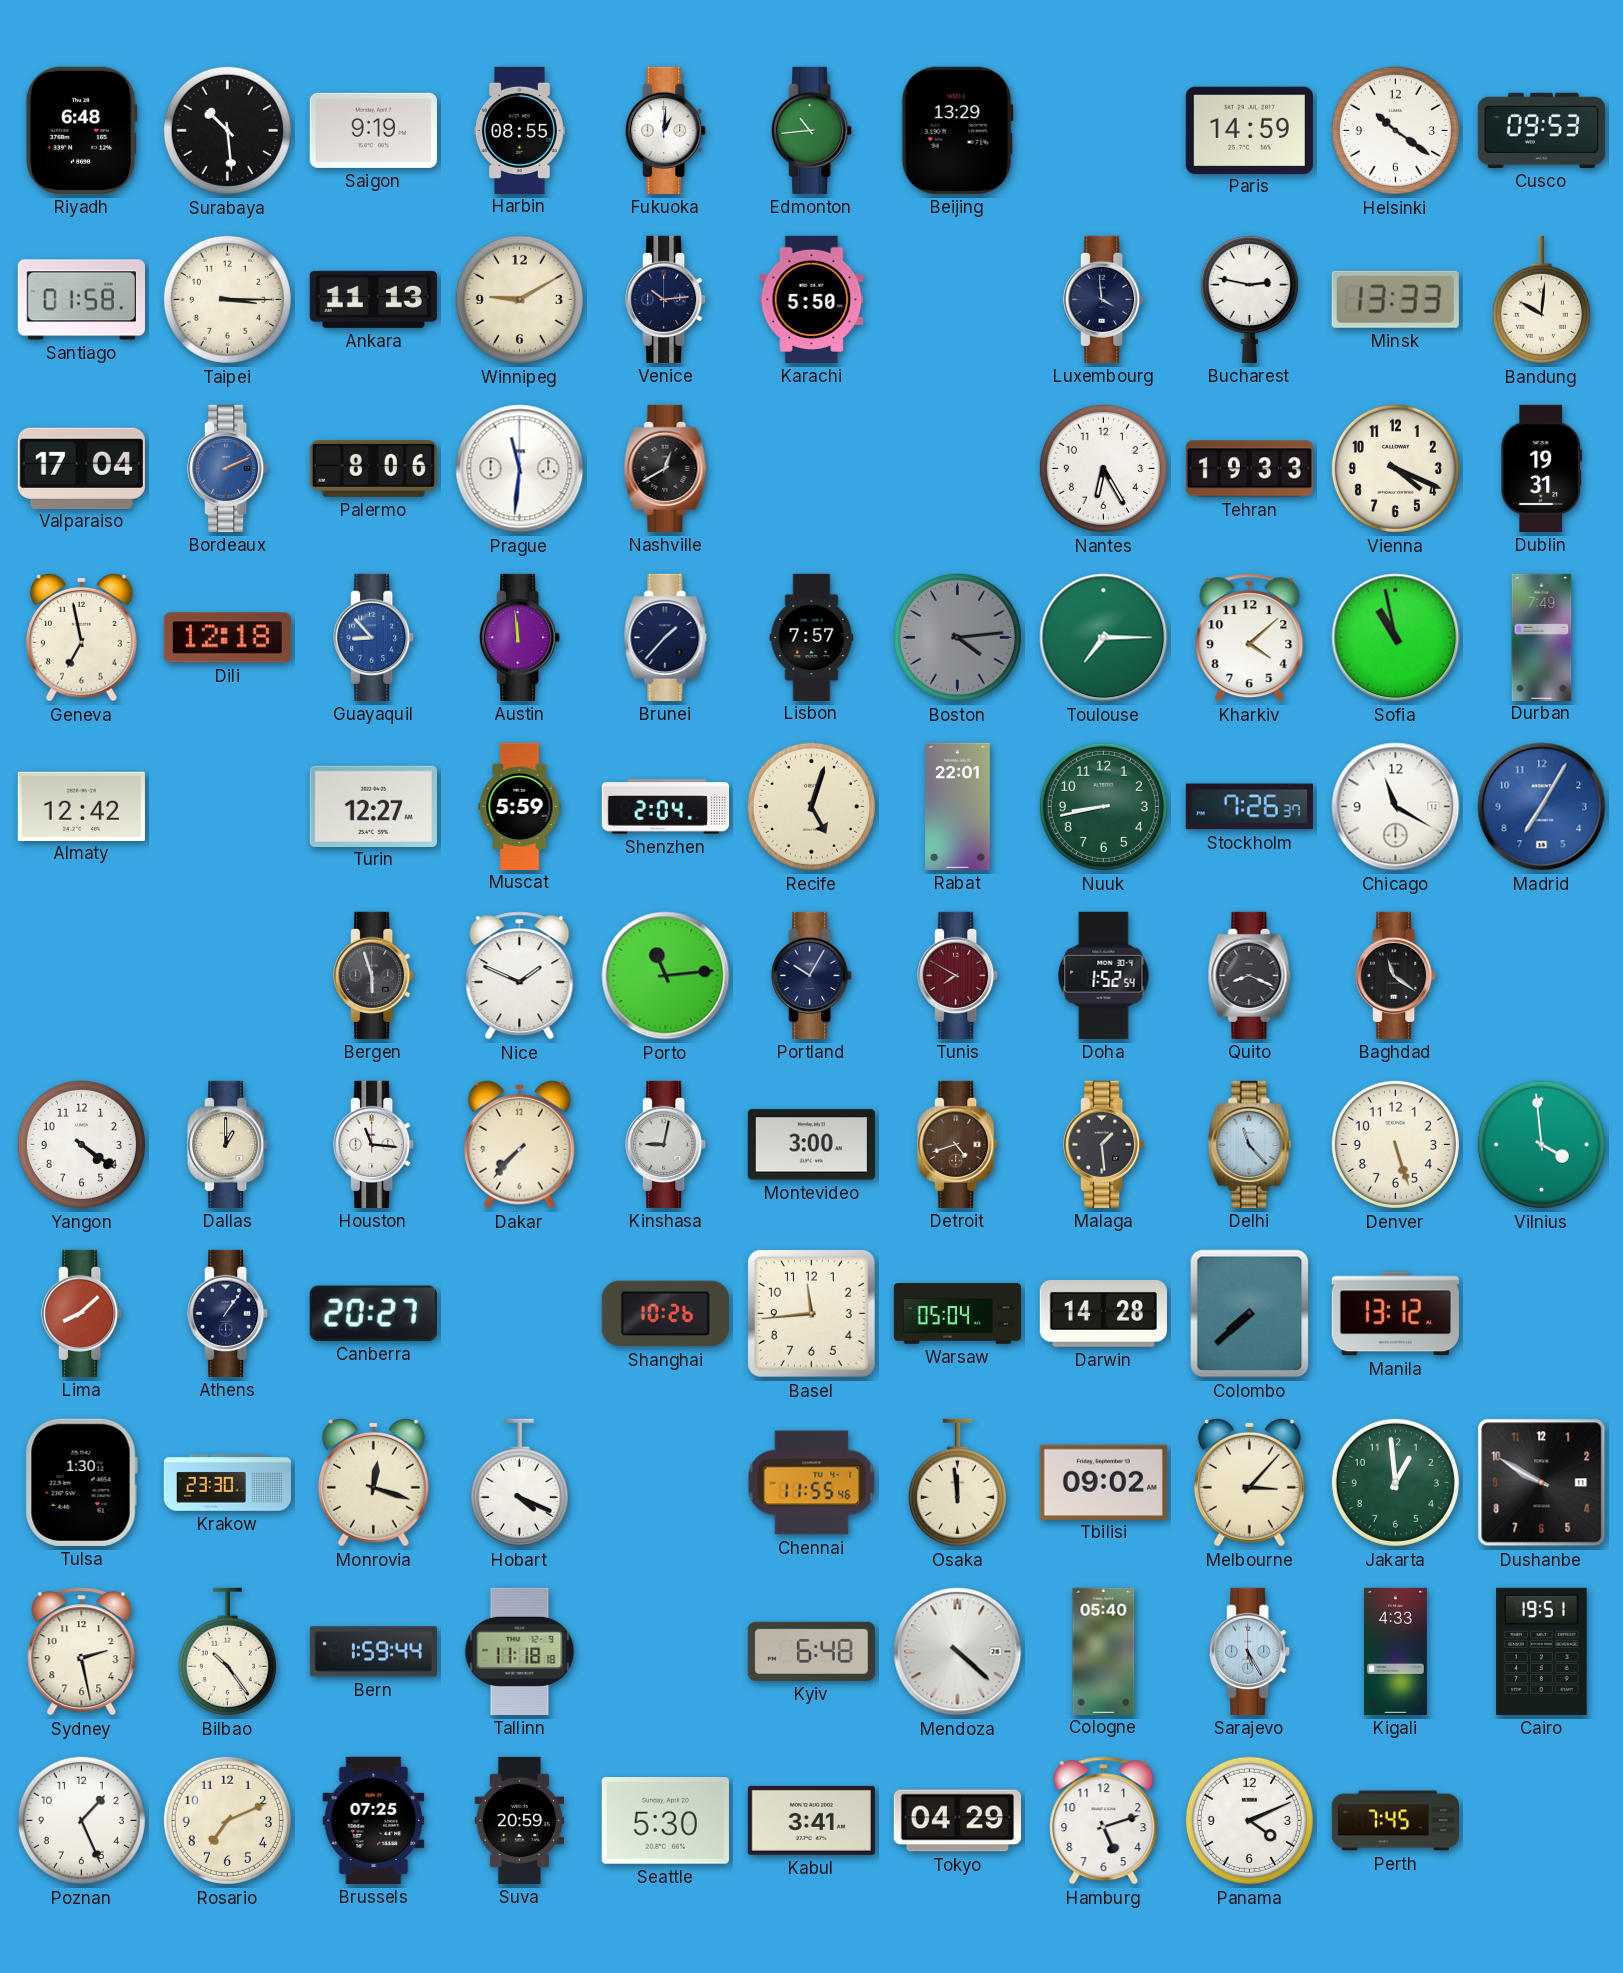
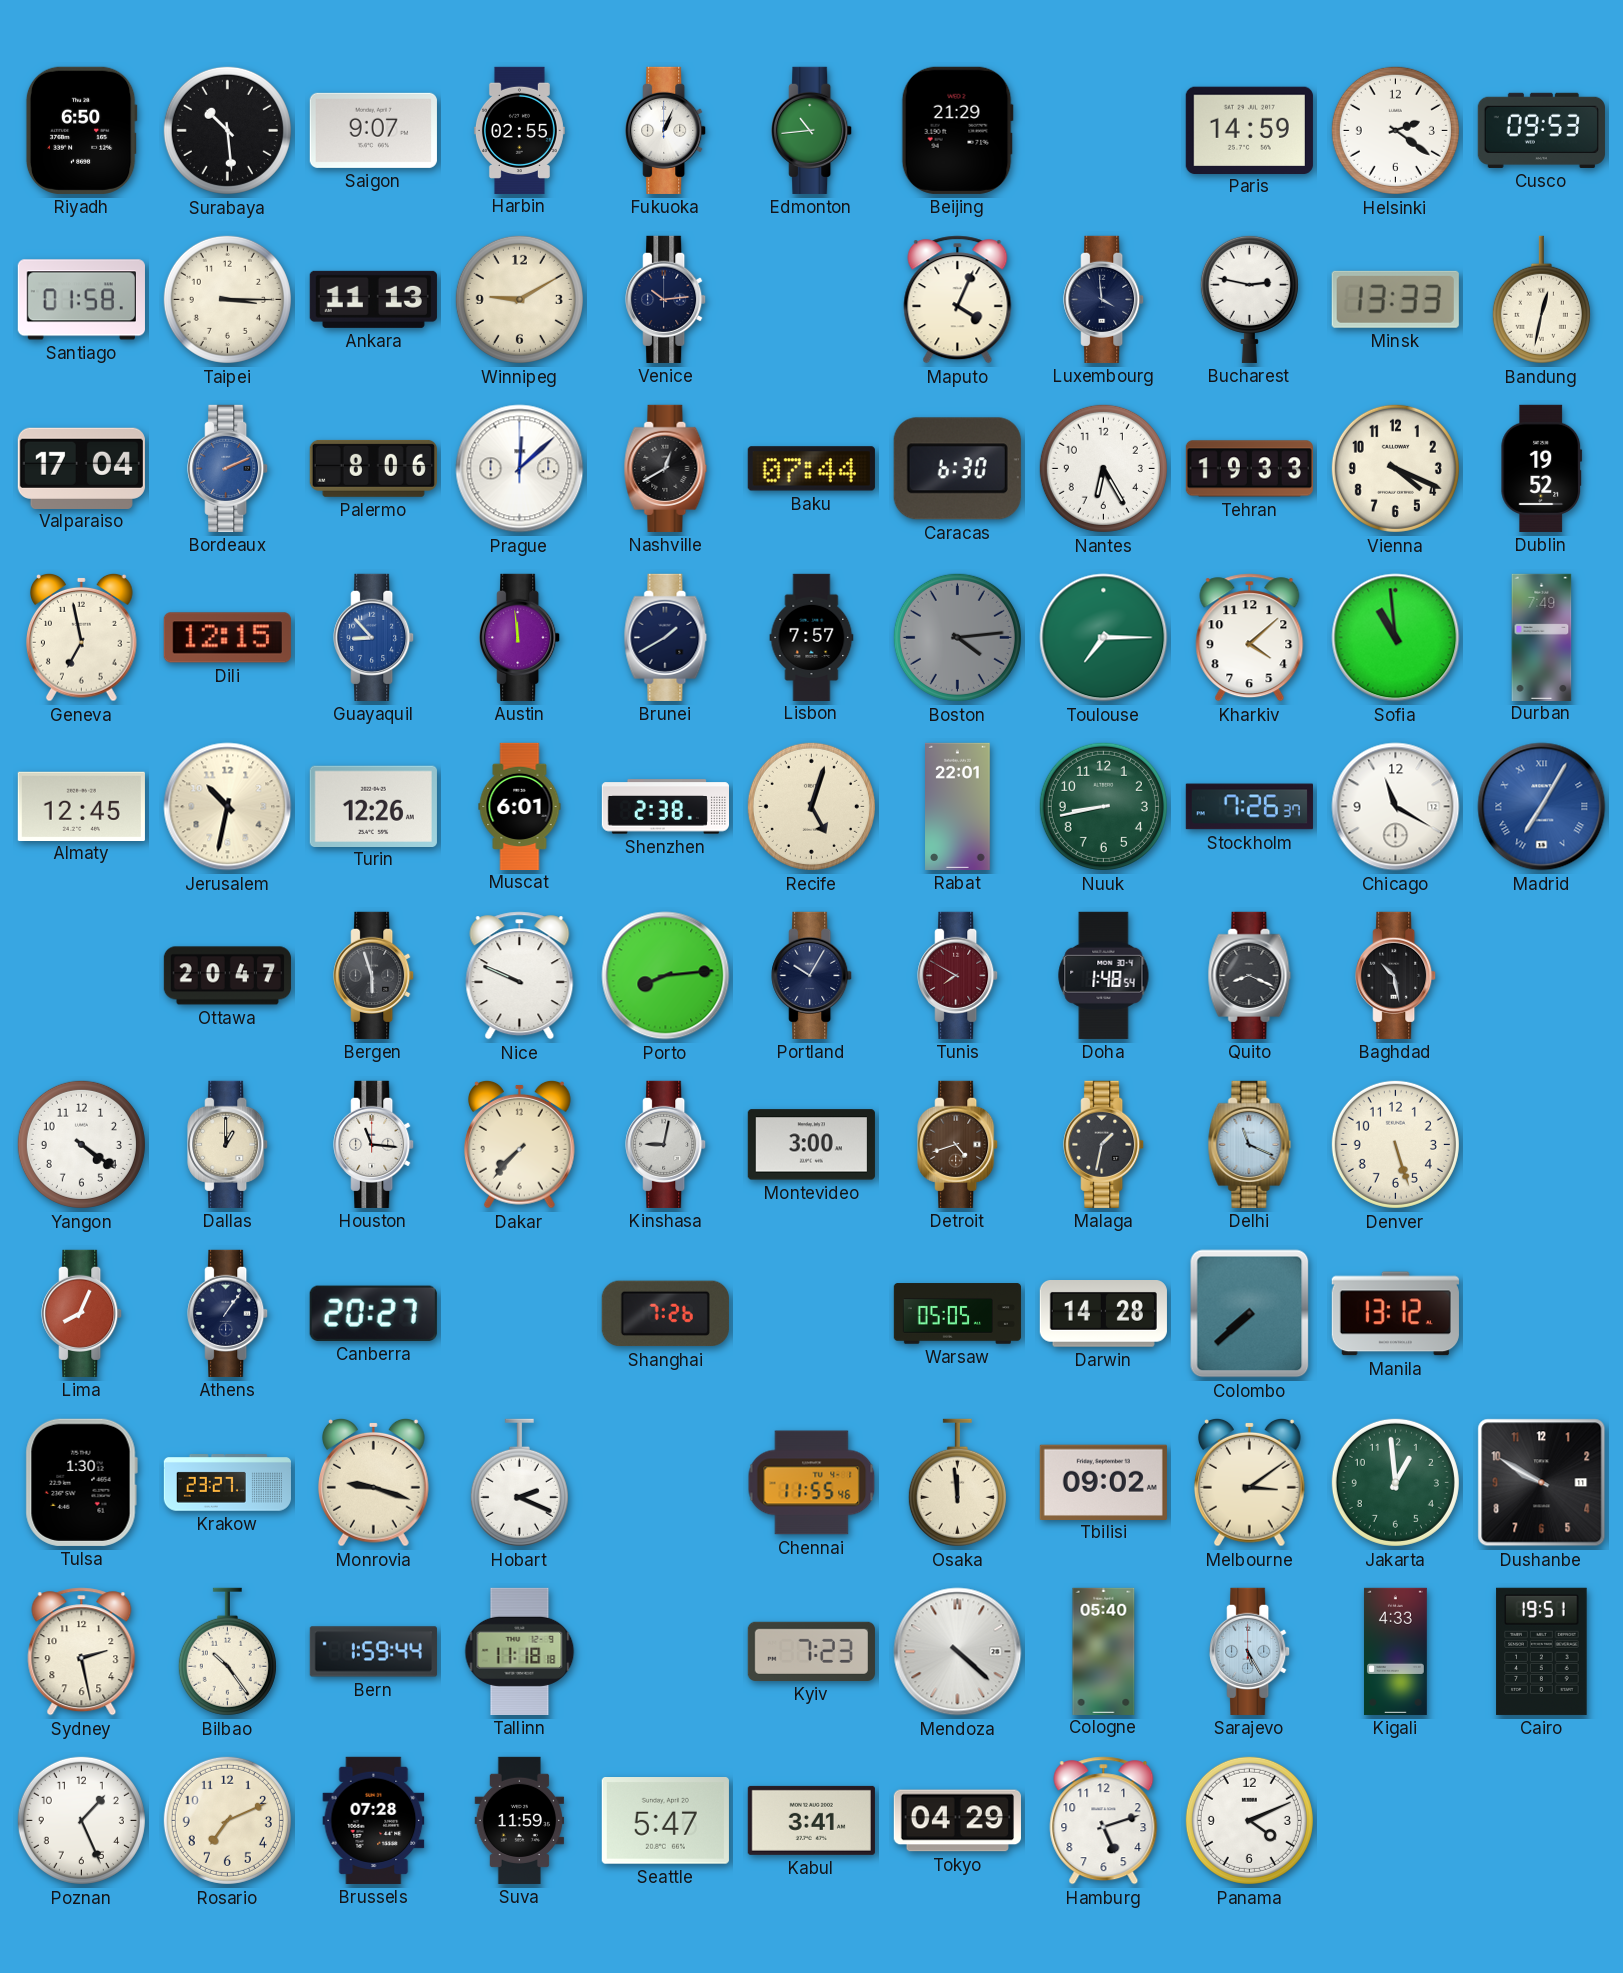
Riyadh: 6:48 -> 6:50
Saigon: 9:19 -> 9:07
Harbin: 08:55 -> 02:55
Fukuoka: 1:01 -> 1:04
Beijing: 13:29 -> 21:29
Helsinki: 10:21 -> 2:21
Karachi: 5:50 -> none
Maputo: none -> 4:04
Bandung: 10:01 -> 12:32
Prague: 11:31 -> 12:08
Baku: none -> 07:44
Caracas: none -> 6:30
Dublin: 19:31 -> 19:52
Dili: 12:18 -> 12:15
Brunei: 1:37 -> 1:40
Sofia: 10:58 -> 10:59
Almaty: 12:42 -> 12:45
Jerusalem: none -> 10:32
Turin: 12:27 -> 12:26
Muscat: 5:59 -> 6:01
Shenzhen: 2:04 -> 2:38
Madrid numerals: Arabic -> Roman
Ottawa: none -> 20:47
Nice: 1:49 -> 9:49
Porto: 11:14 -> 8:14
Doha: 1:52 -> 1:48
Baghdad: 11:21 -> 10:28
Malaga: 1:29 -> 1:32
Delhi: 11:23 -> 11:19
Vilnius: 3:59 -> none
Lima: 8:08 -> 8:04
Shanghai: 10:26 -> 7:26
Basel: 11:44 -> none
Warsaw: 05:04 -> 05:05
Krakow: 23:30 -> 23:27
Monrovia: 12:18 -> 9:18
Hobart: 4:19 -> 2:19
Melbourne: 3:07 -> 3:09
Kyiv: 6:48 -> 7:23
Brussels: 07:25 -> 07:28
Suva: 20:59 -> 11:59
Seattle: 5:30 -> 5:47
Perth: 7:45 -> none
